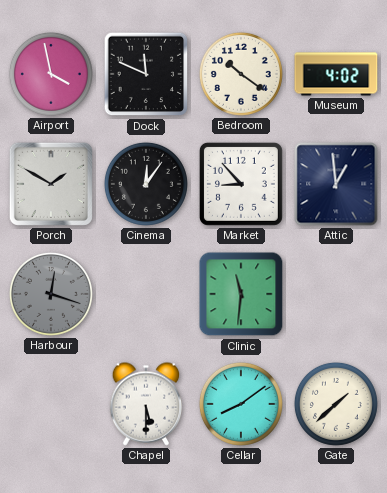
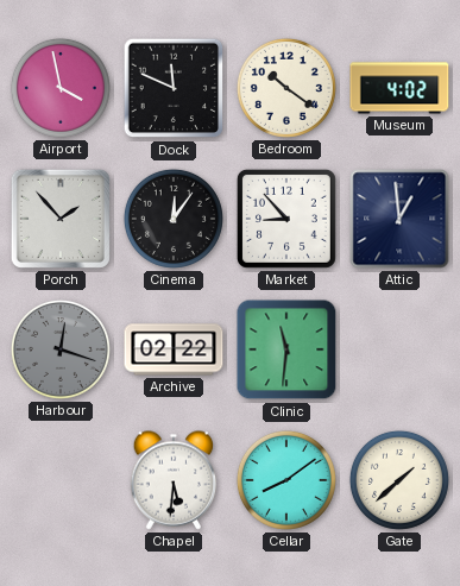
Porch: 1:50 -> 1:53
Archive: none -> 02:22
Chapel: 5:30 -> 5:31
